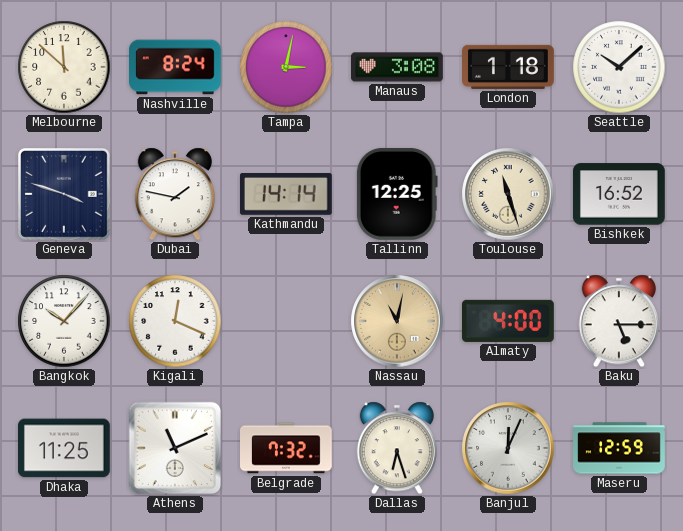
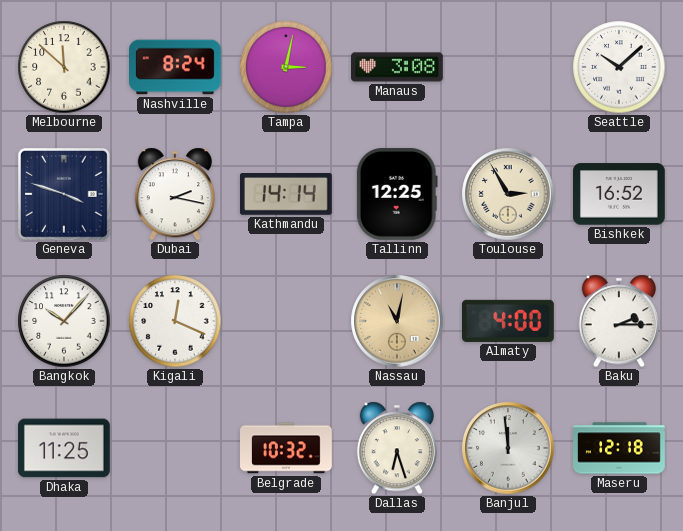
London: 1:18 -> none
Dubai: 1:47 -> 2:17
Toulouse: 11:27 -> 2:55
Baku: 5:15 -> 2:15
Athens: 11:11 -> none
Belgrade: 7:32 -> 10:32
Banjul: 12:04 -> 11:59
Maseru: 12:59 -> 12:18
